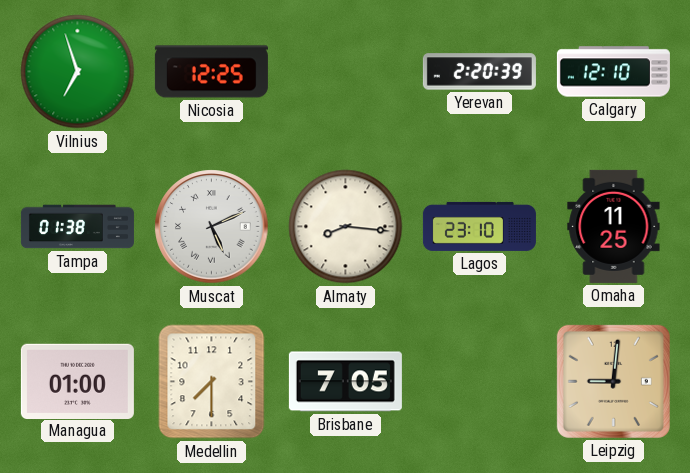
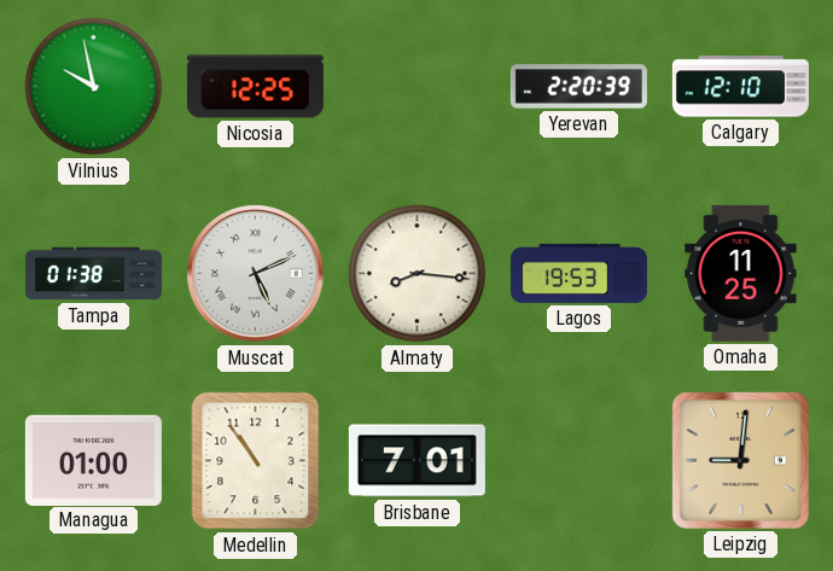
Vilnius: 6:57 -> 9:58
Lagos: 23:10 -> 19:53
Medellin: 7:30 -> 10:54
Brisbane: 7:05 -> 7:01
